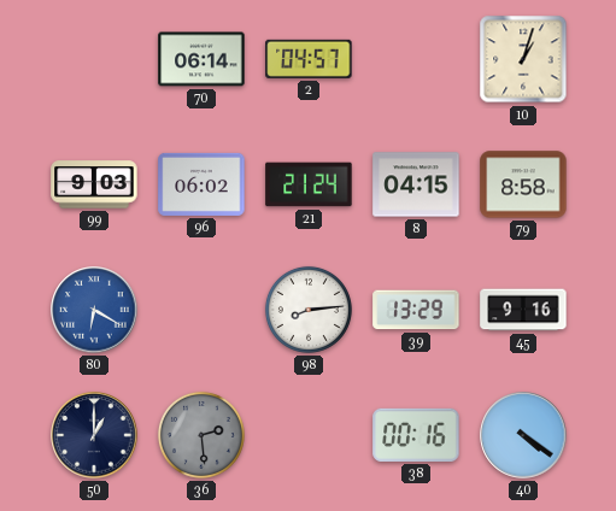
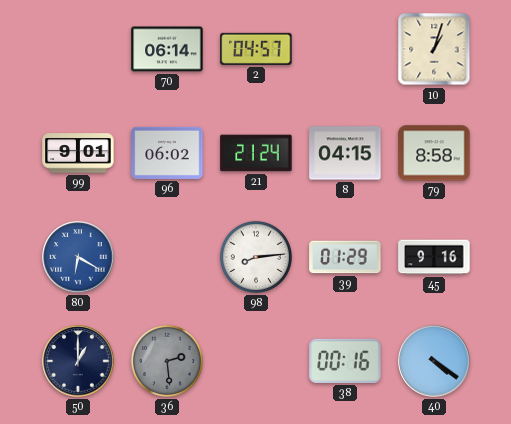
99: 9:03 -> 9:01
39: 13:29 -> 01:29
